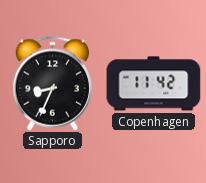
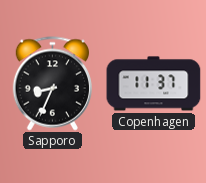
Copenhagen: 11:42 -> 11:37
